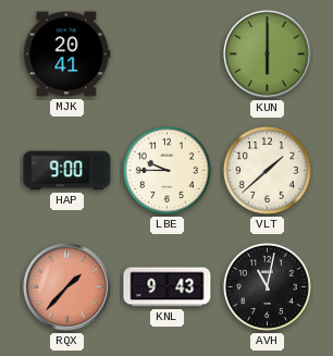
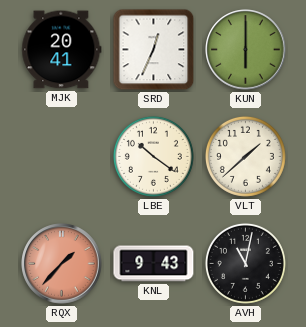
SRD: none -> 12:34
HAP: 9:00 -> none
LBE: 9:45 -> 10:21
